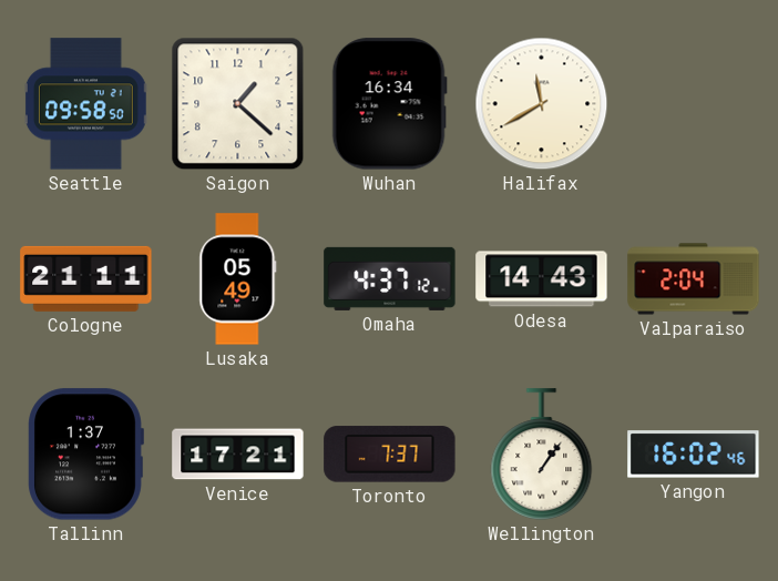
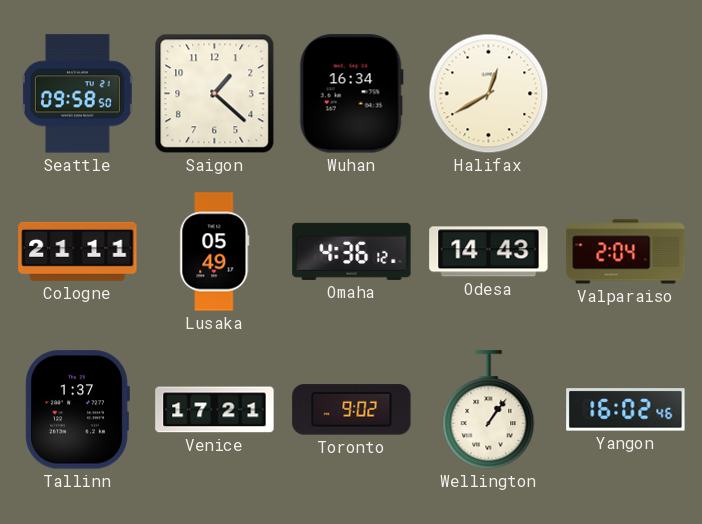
Halifax: 11:40 -> 12:40
Omaha: 4:37 -> 4:36
Toronto: 7:37 -> 9:02
